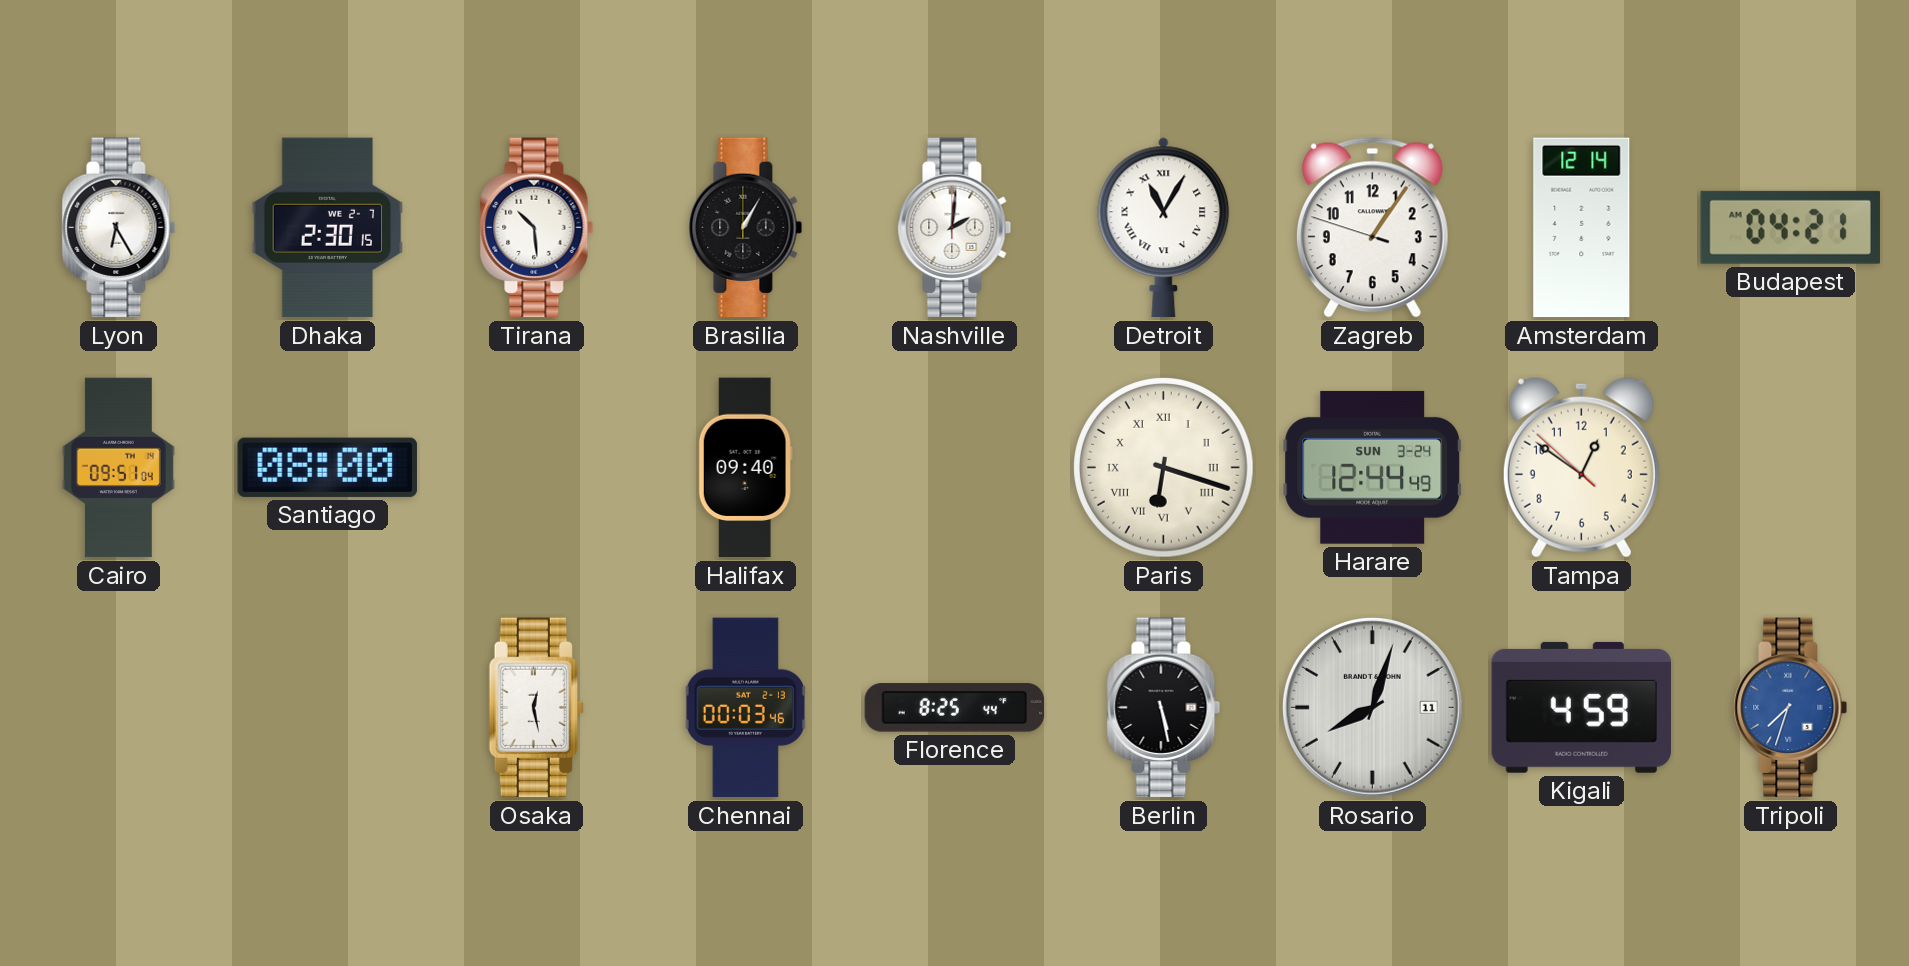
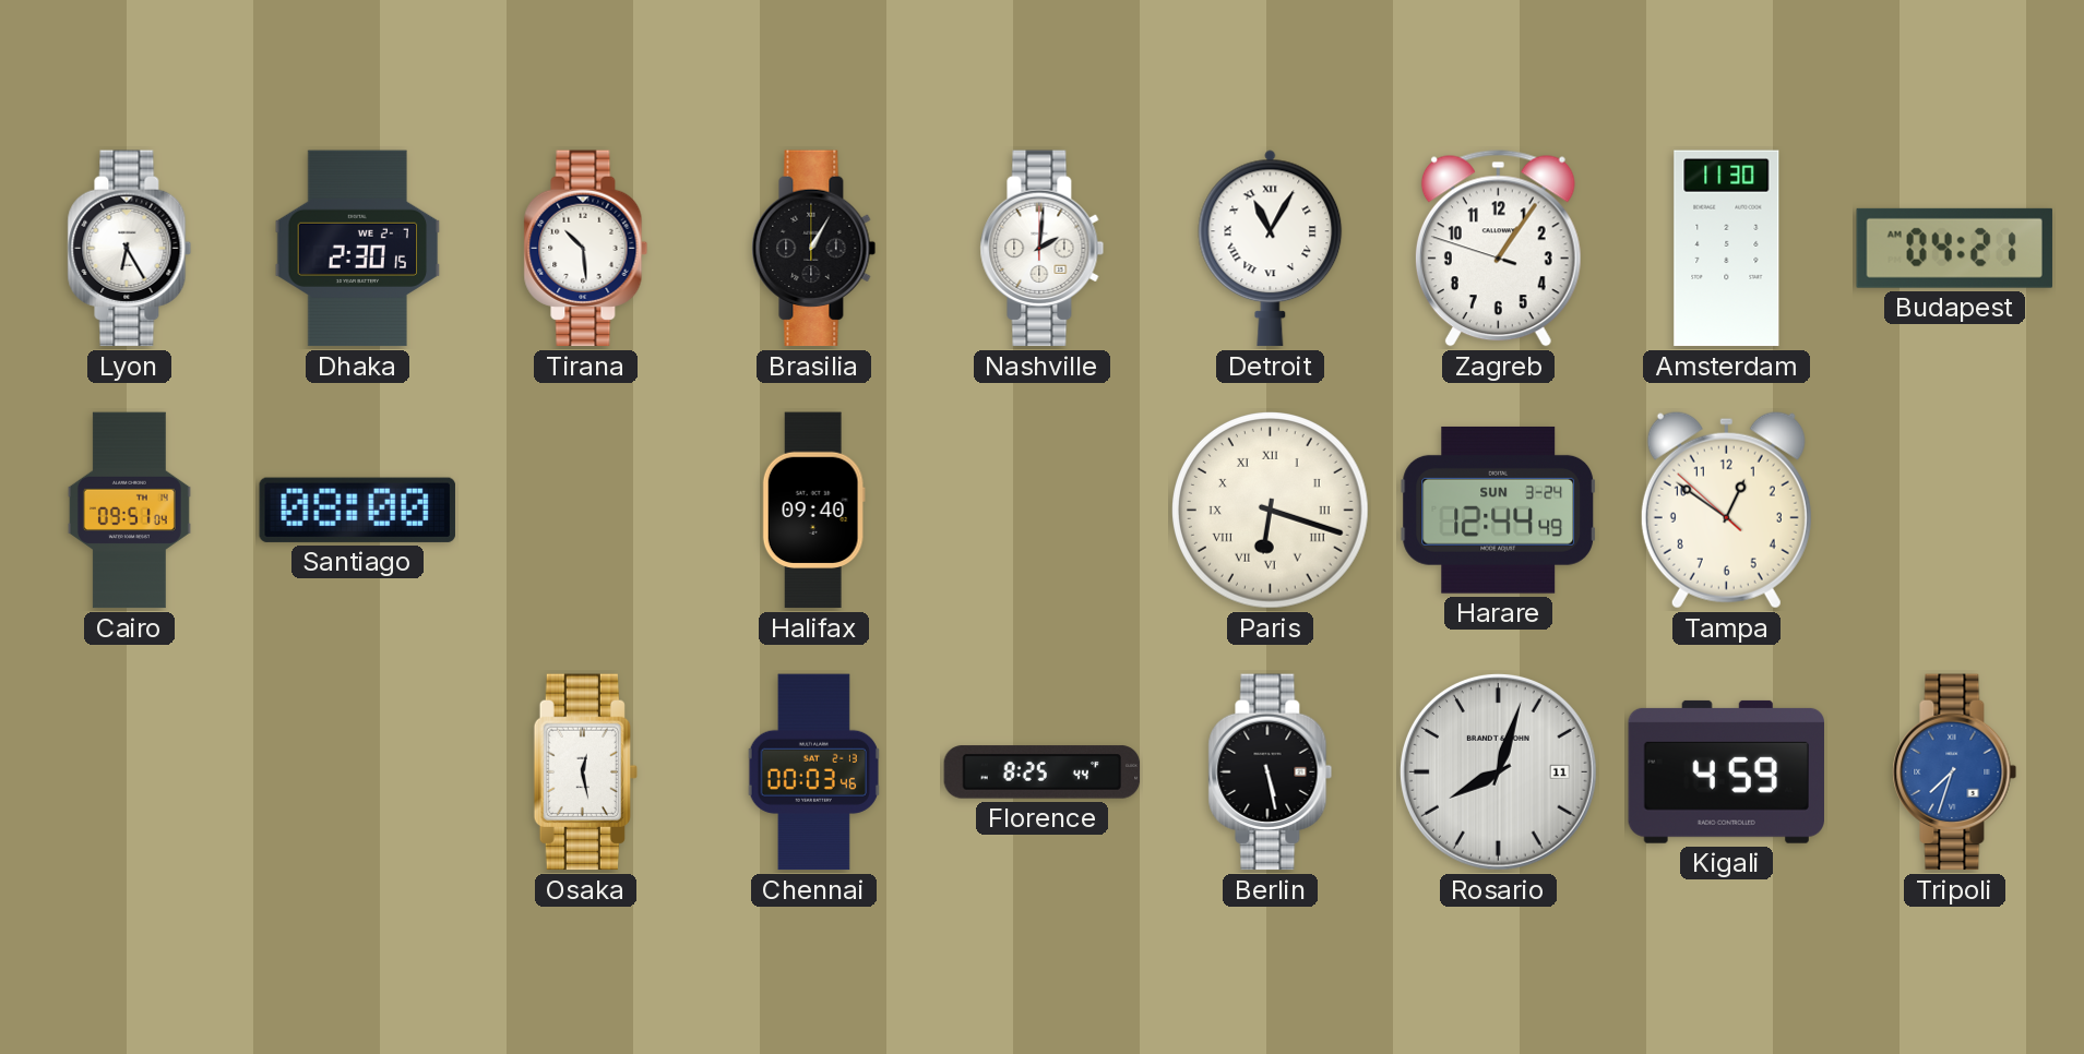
Amsterdam: 12:14 -> 11:30
